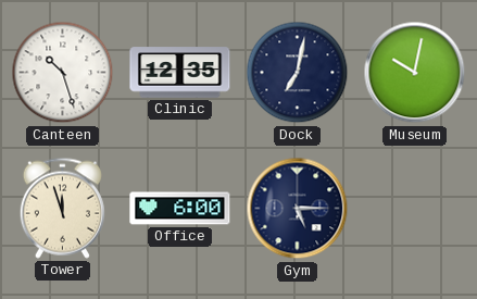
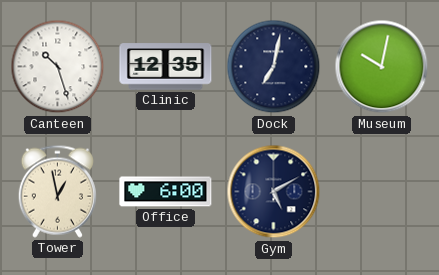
Tower: 11:57 -> 12:58
Gym: 5:15 -> 5:10
